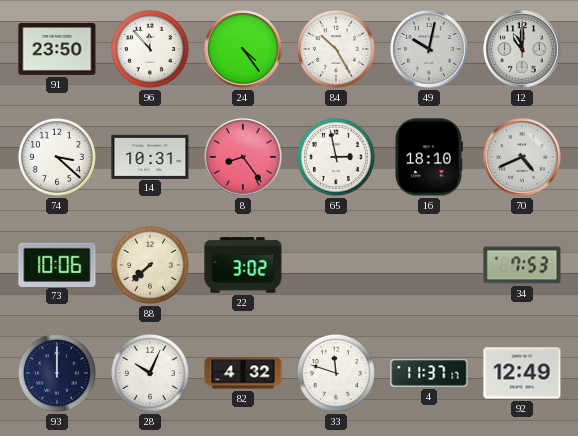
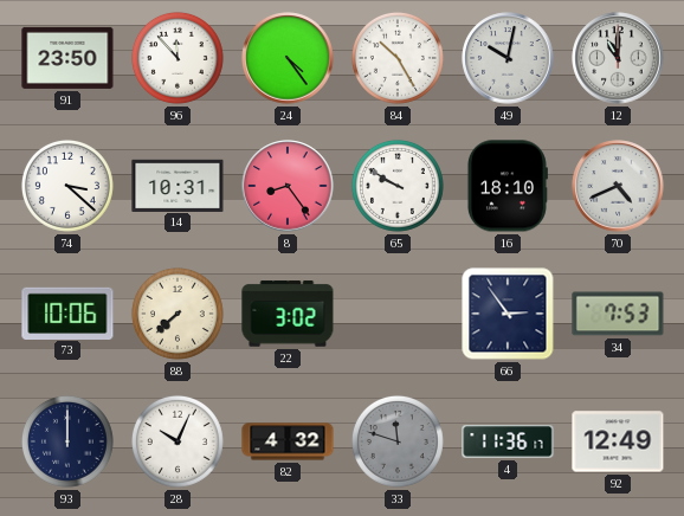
65: 2:58 -> 9:50
66: none -> 2:54
33 dial: white -> grey
4: 11:37 -> 11:36
